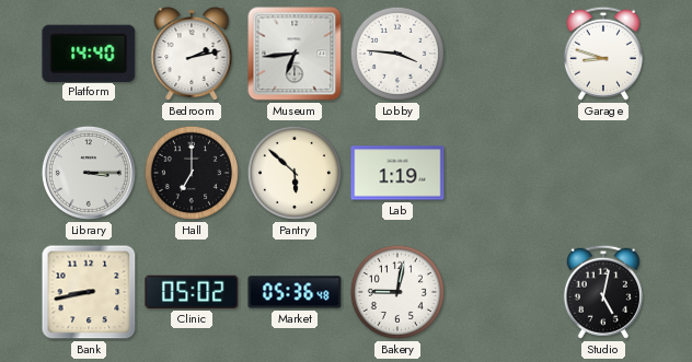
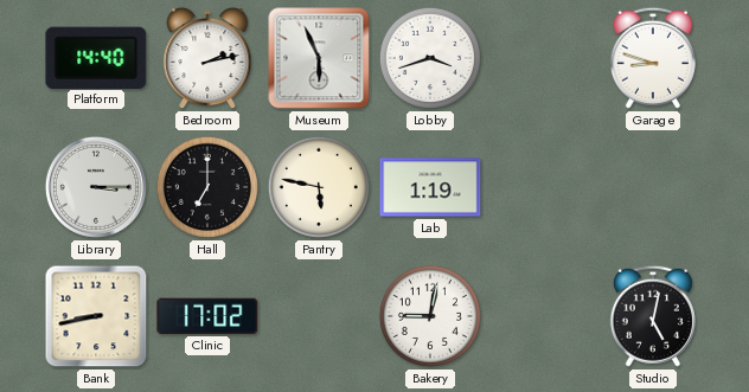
Museum: 6:44 -> 5:56
Lobby: 3:46 -> 3:42
Pantry: 5:52 -> 5:47
Clinic: 05:02 -> 17:02
Market: 05:36 -> none
